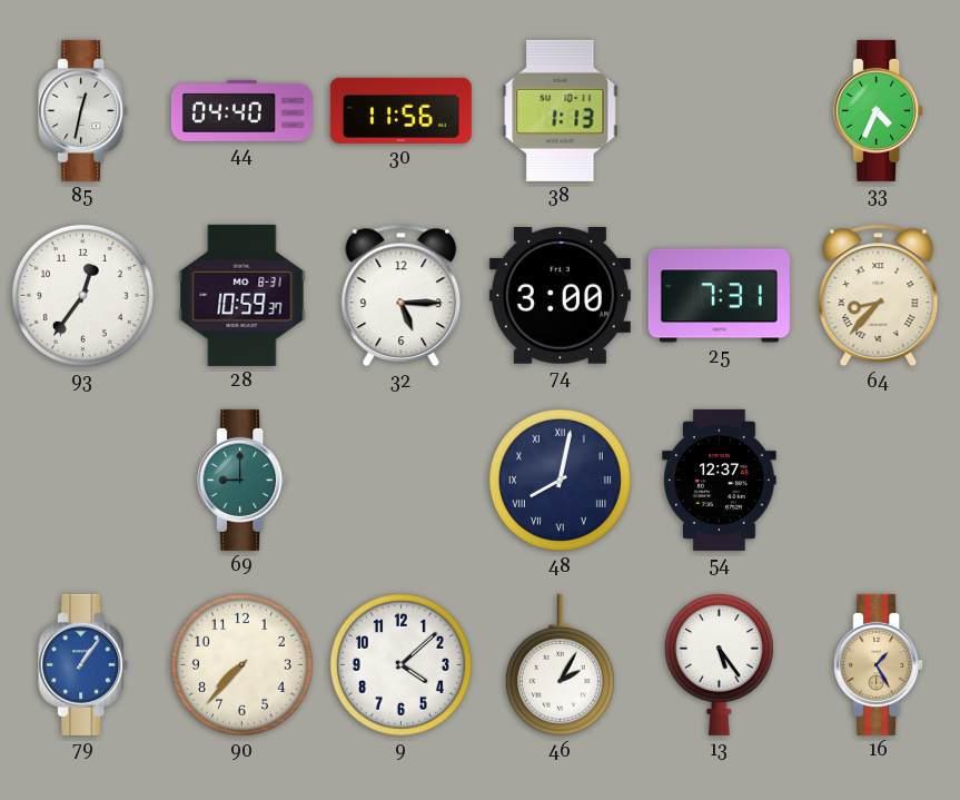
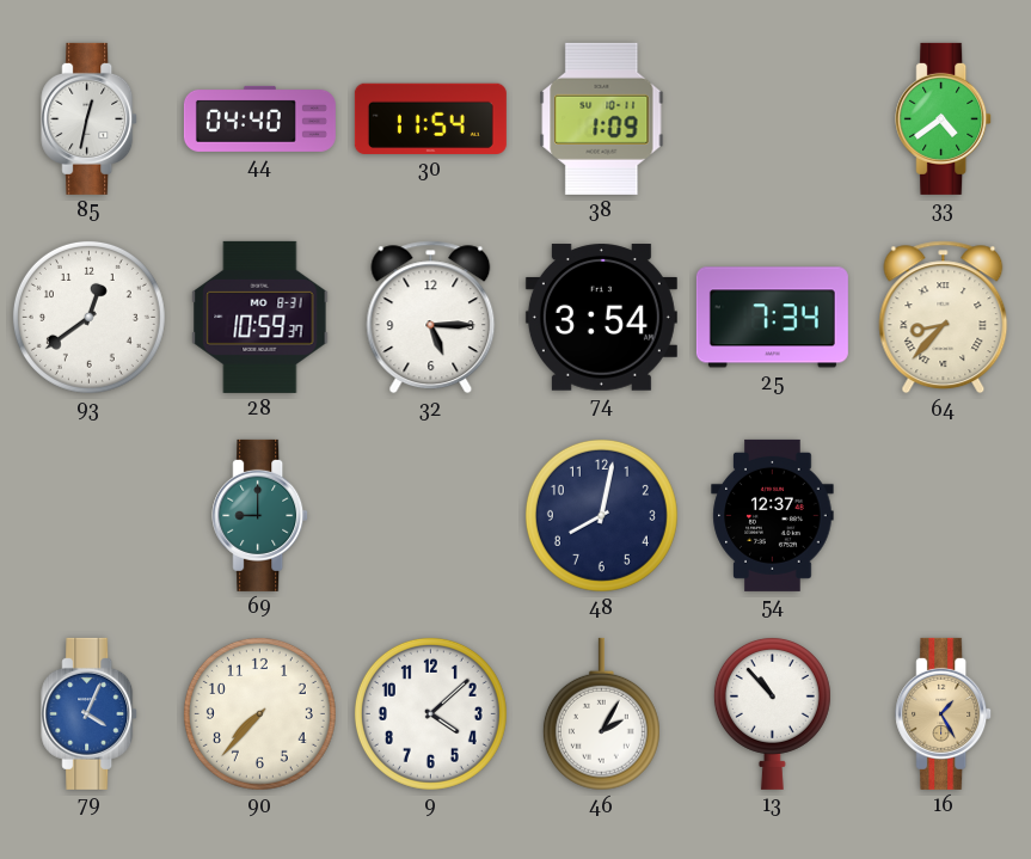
30: 11:56 -> 11:54
38: 1:13 -> 1:09
33: 4:34 -> 4:39
93: 12:36 -> 12:39
74: 3:00 -> 3:54
25: 7:31 -> 7:34
48 numerals: Roman -> Arabic
79: 1:06 -> 4:04
13: 5:24 -> 10:53
